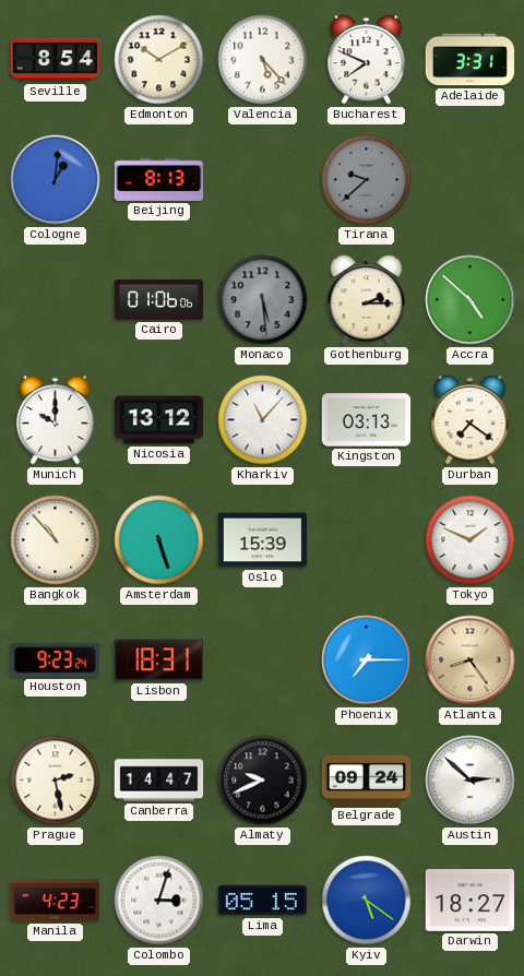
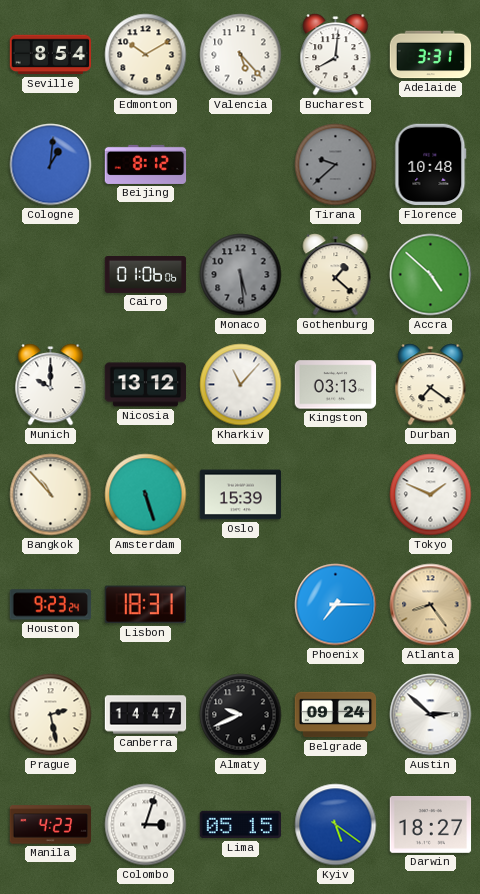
Bucharest: 7:49 -> 8:01
Beijing: 8:13 -> 8:12
Florence: none -> 10:48
Gothenburg: 2:15 -> 1:22
